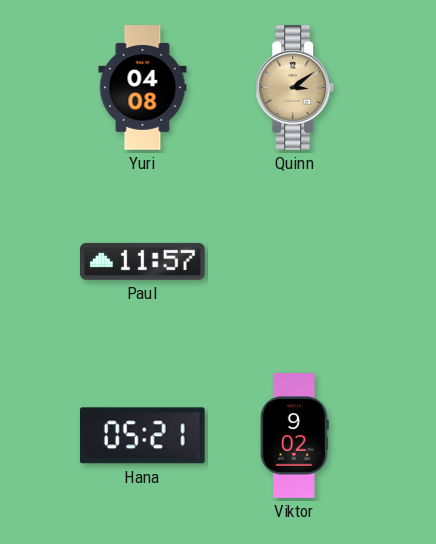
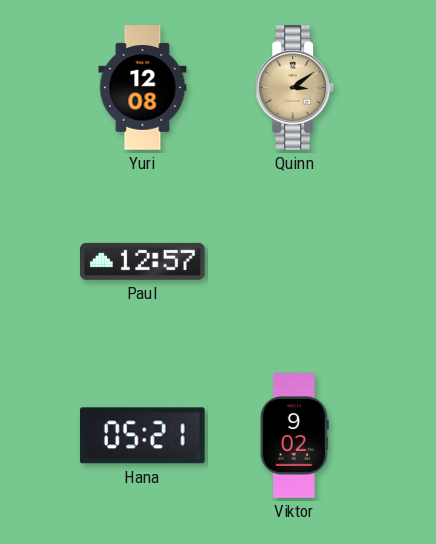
Yuri: 04:08 -> 12:08
Paul: 11:57 -> 12:57
